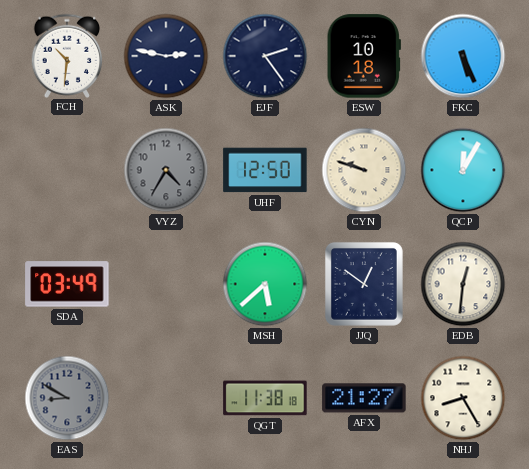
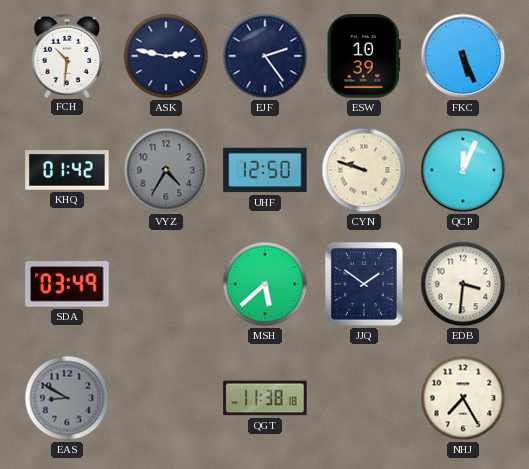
ESW: 10:18 -> 10:39
KHQ: none -> 01:42
QCP: 12:05 -> 12:04
JJQ: 12:51 -> 1:51
EDB: 12:31 -> 3:31
AFX: 21:27 -> none
NHJ: 8:25 -> 7:25
